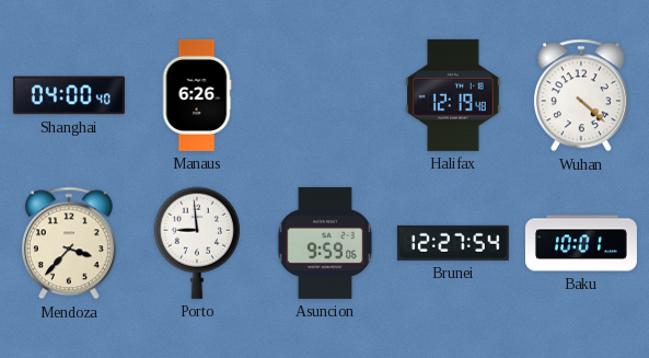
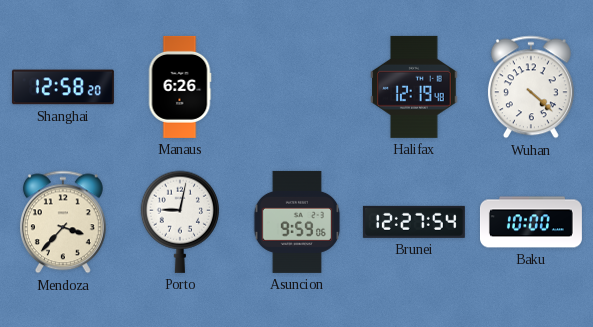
Shanghai: 04:00 -> 12:58
Porto: 8:59 -> 9:02
Baku: 10:01 -> 10:00
